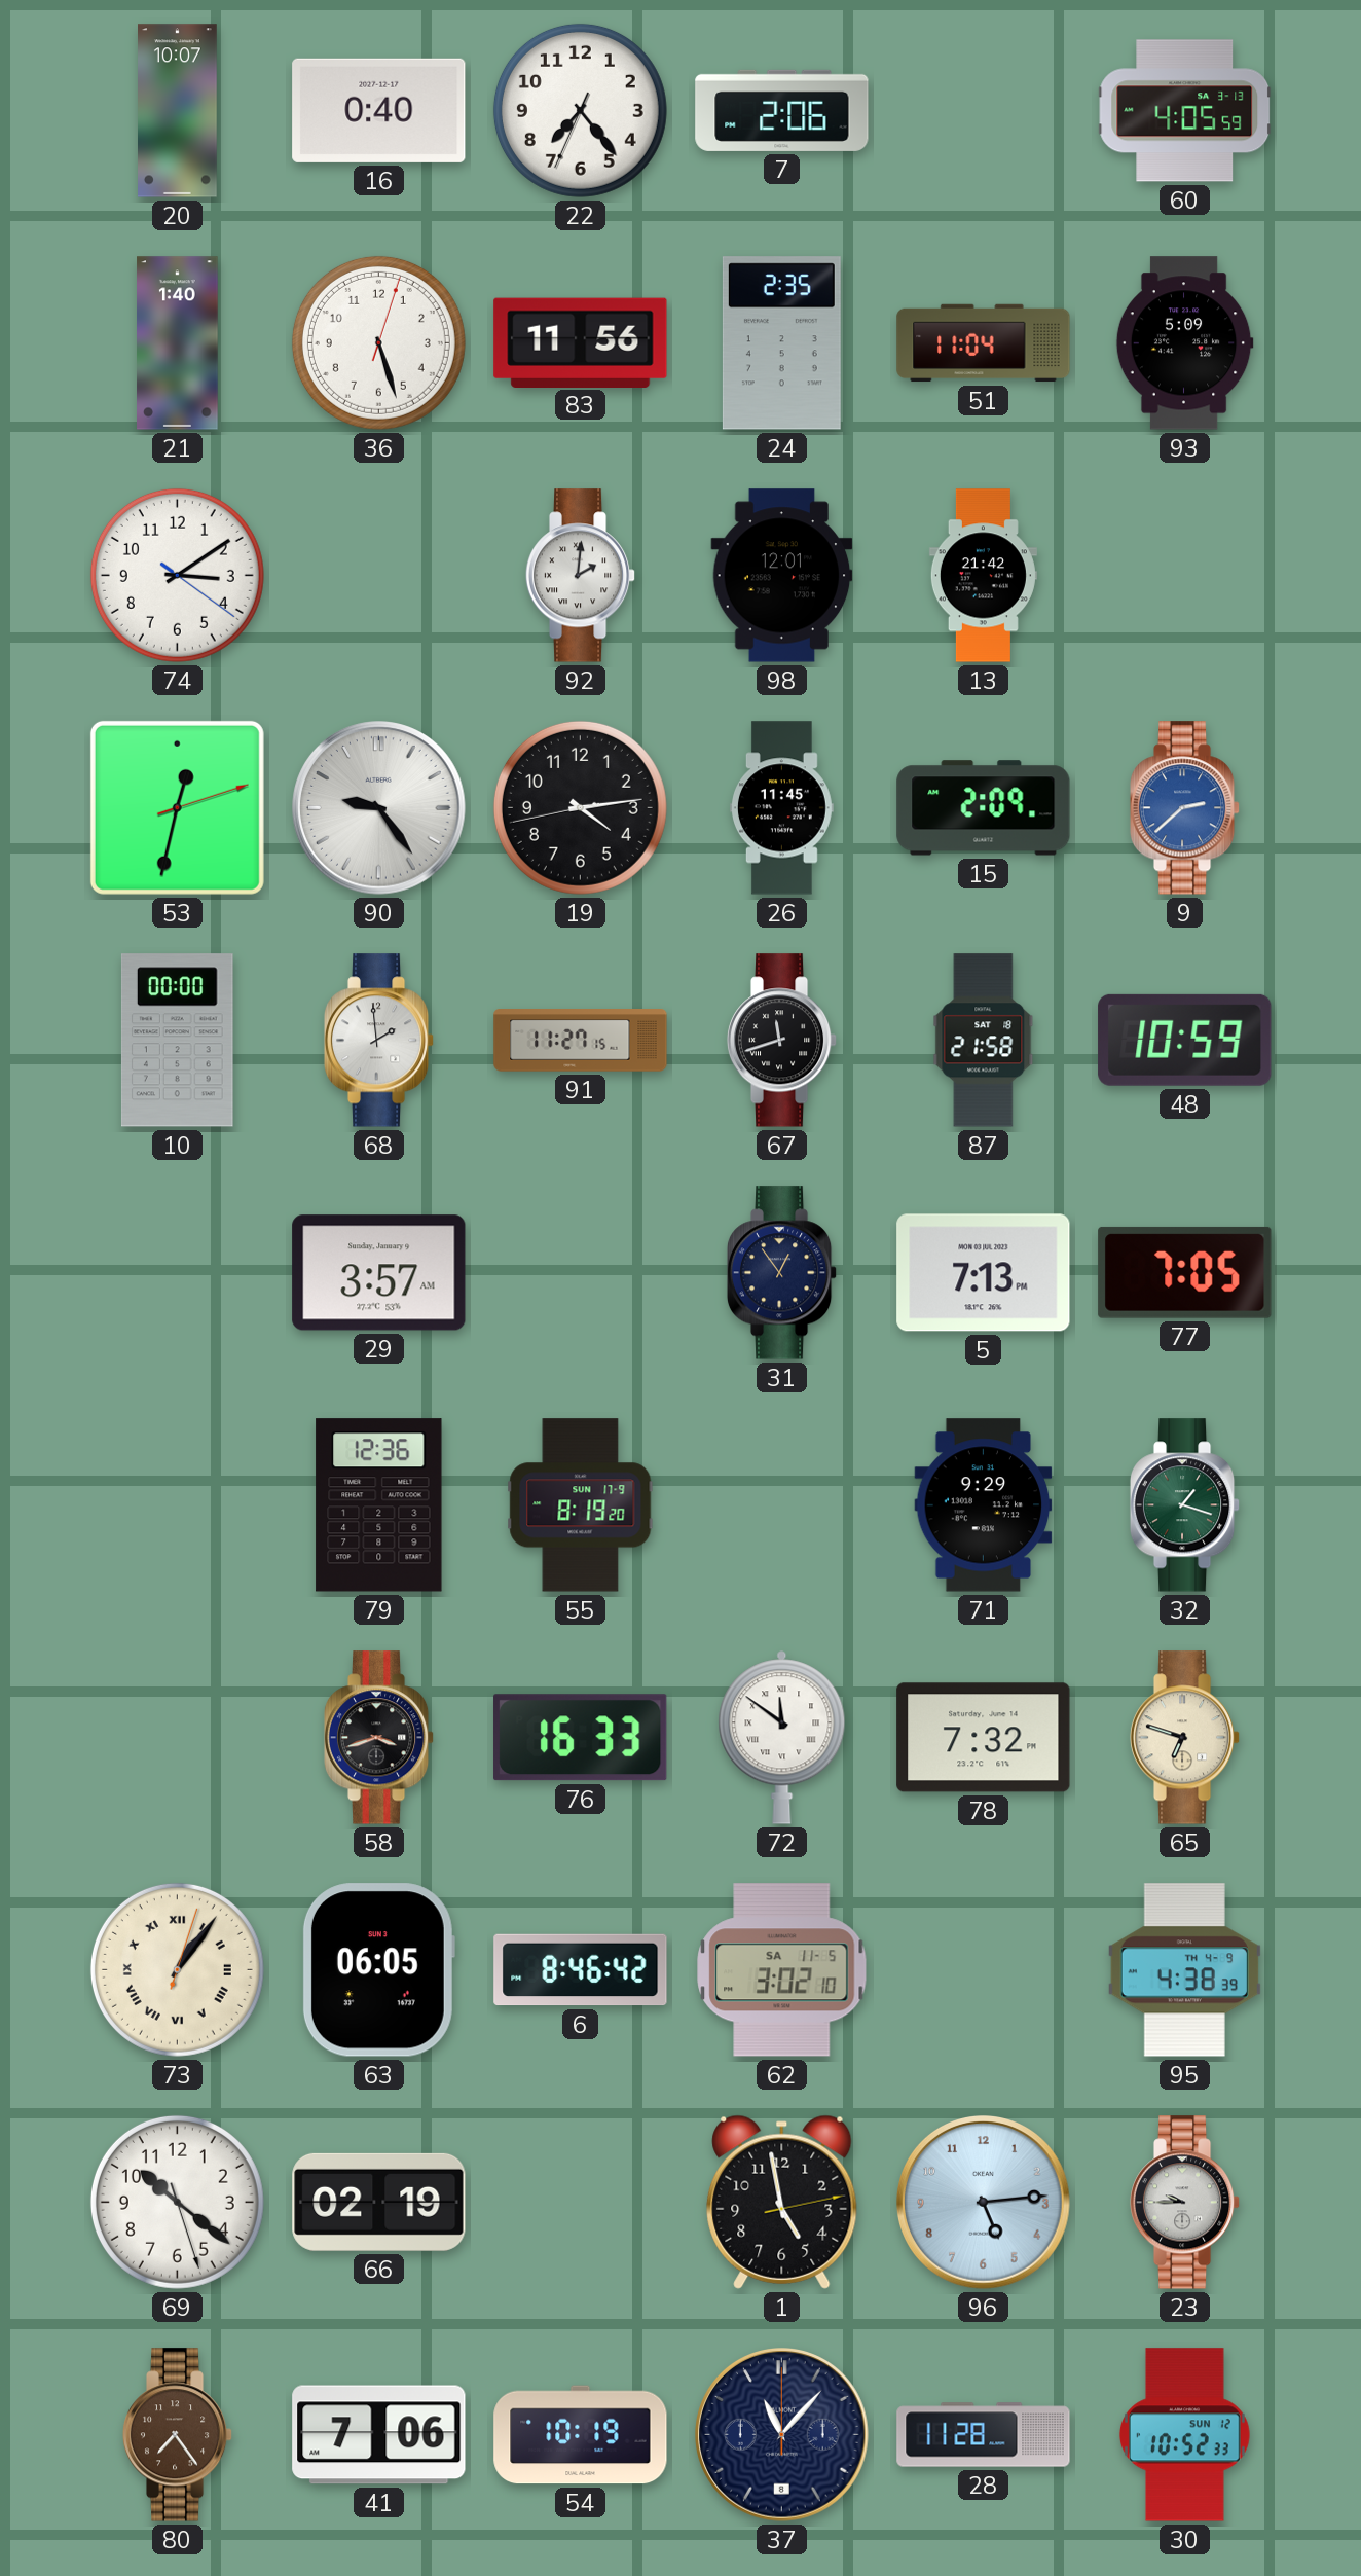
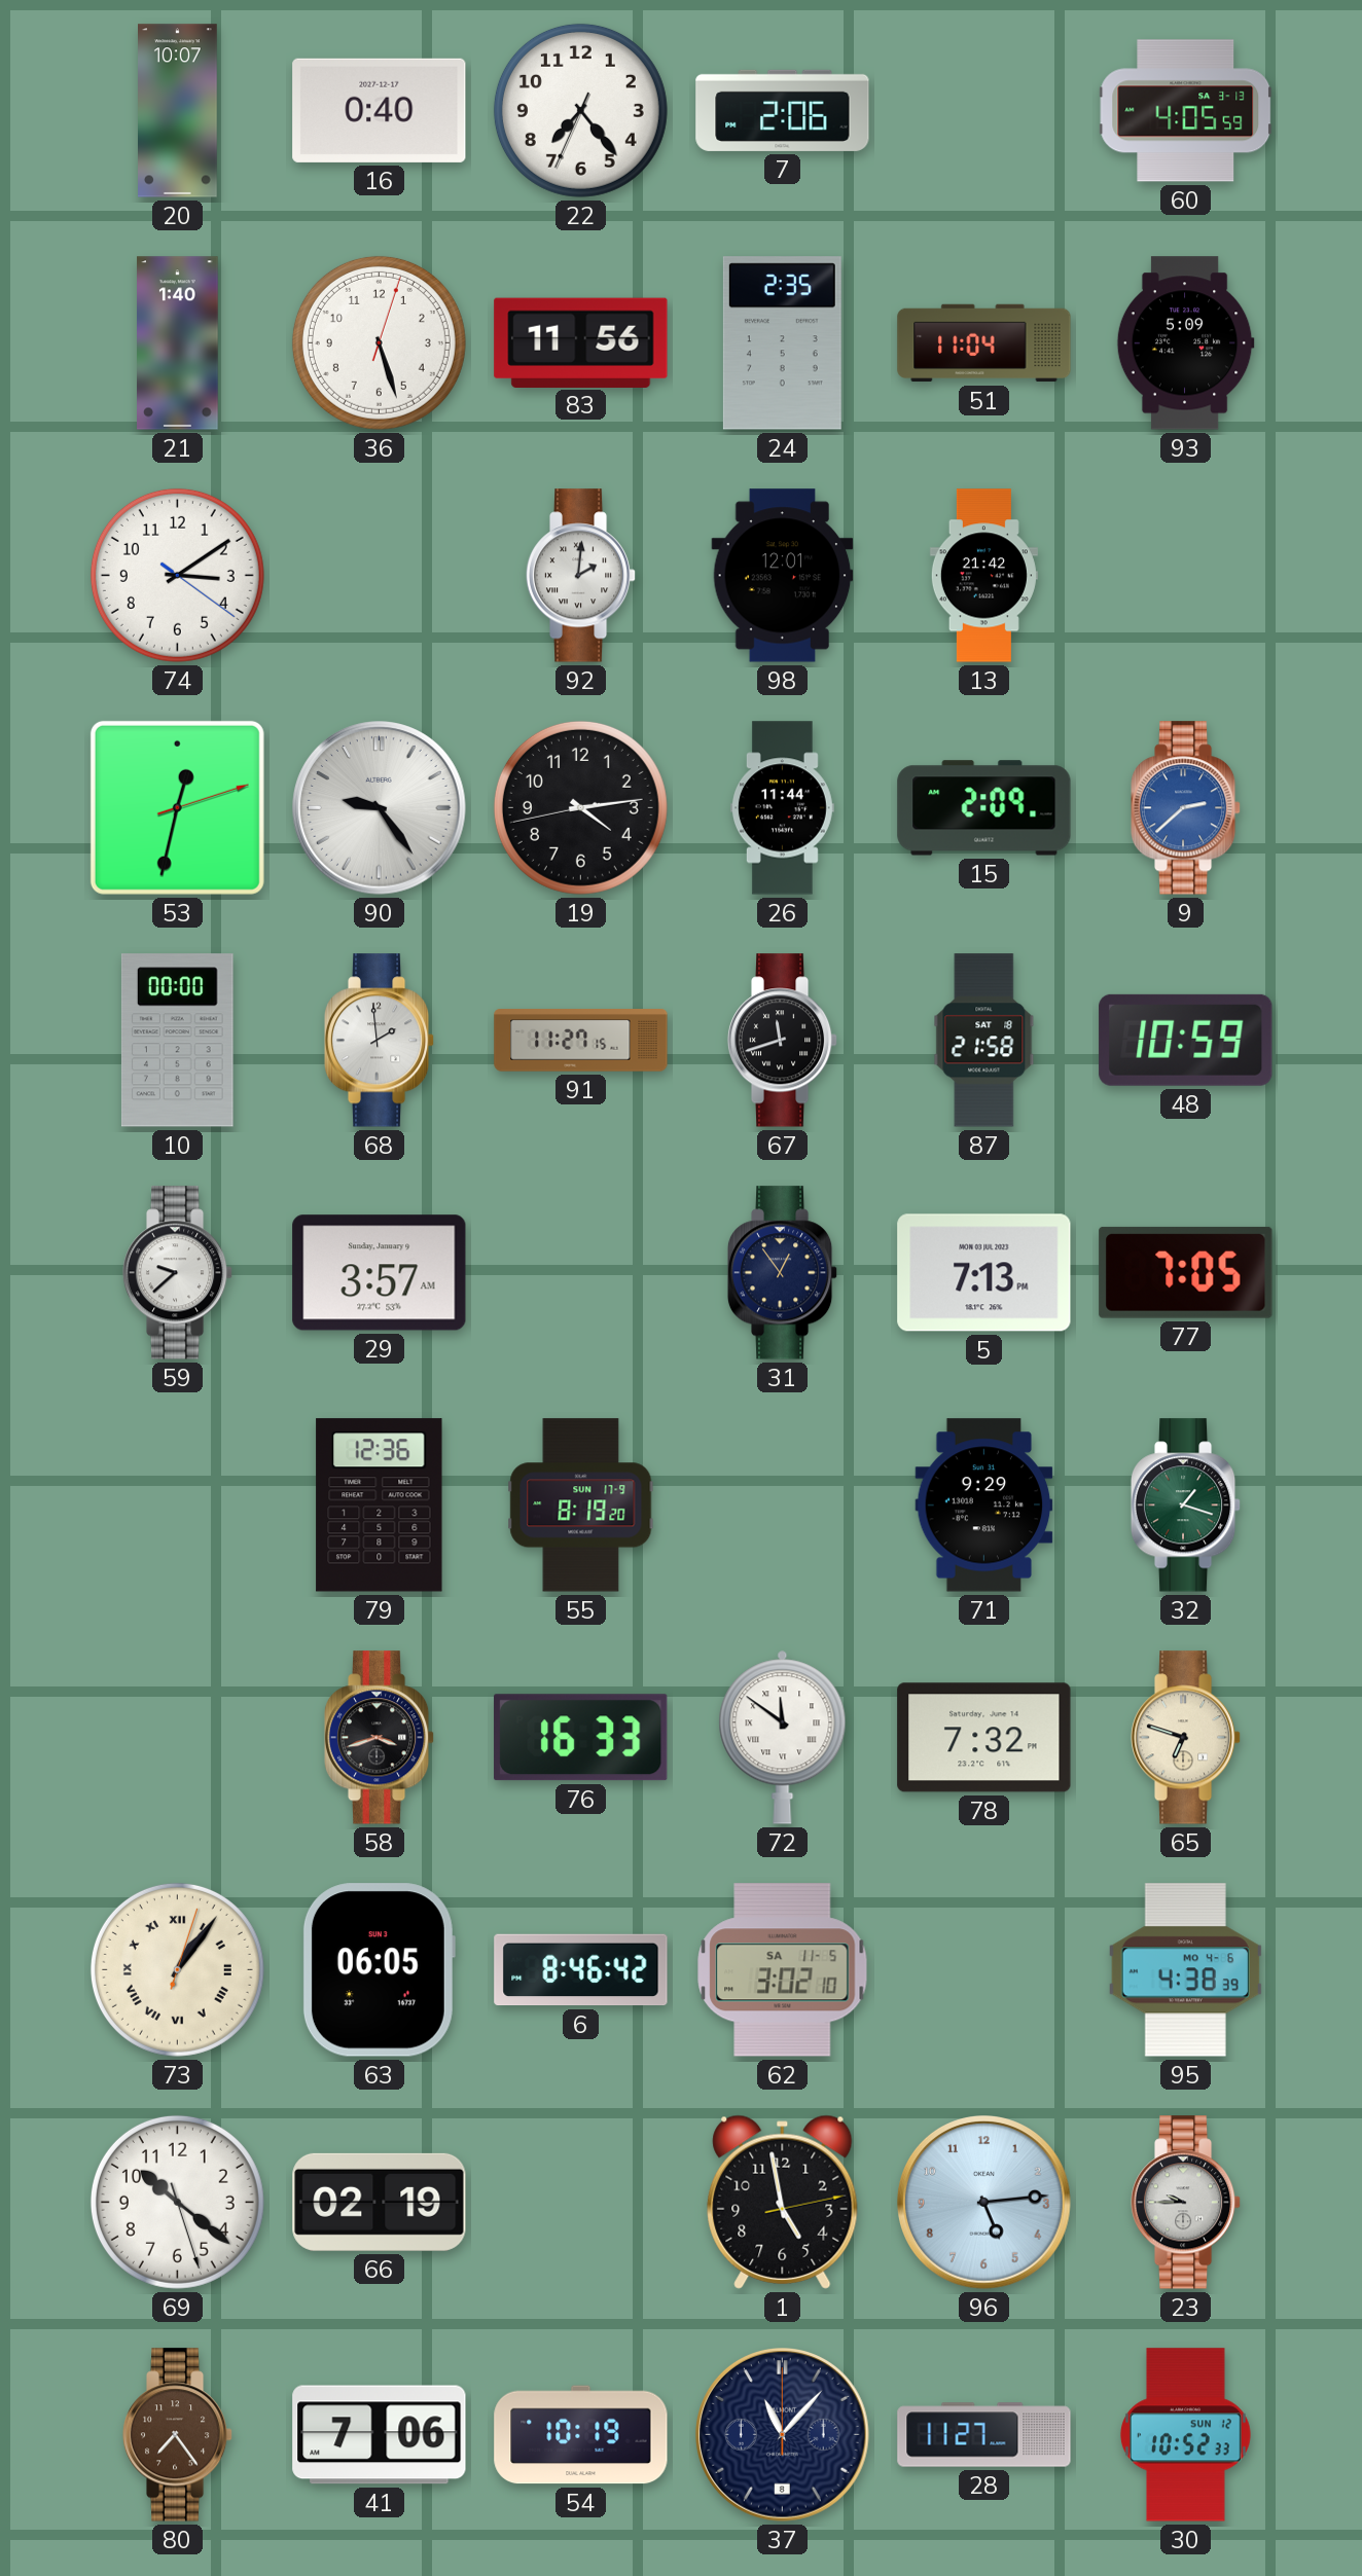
26: 11:45 -> 11:44
59: none -> 9:38
95 date: TH 4-9 -> MO 4-6
28: 11:28 -> 11:27
